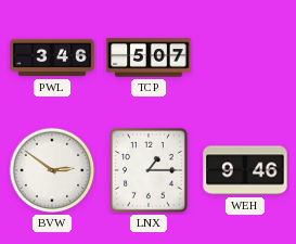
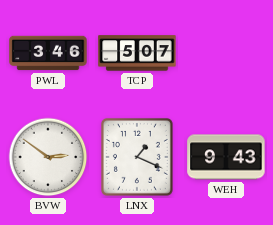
LNX: 1:15 -> 1:19
WEH: 9:46 -> 9:43
